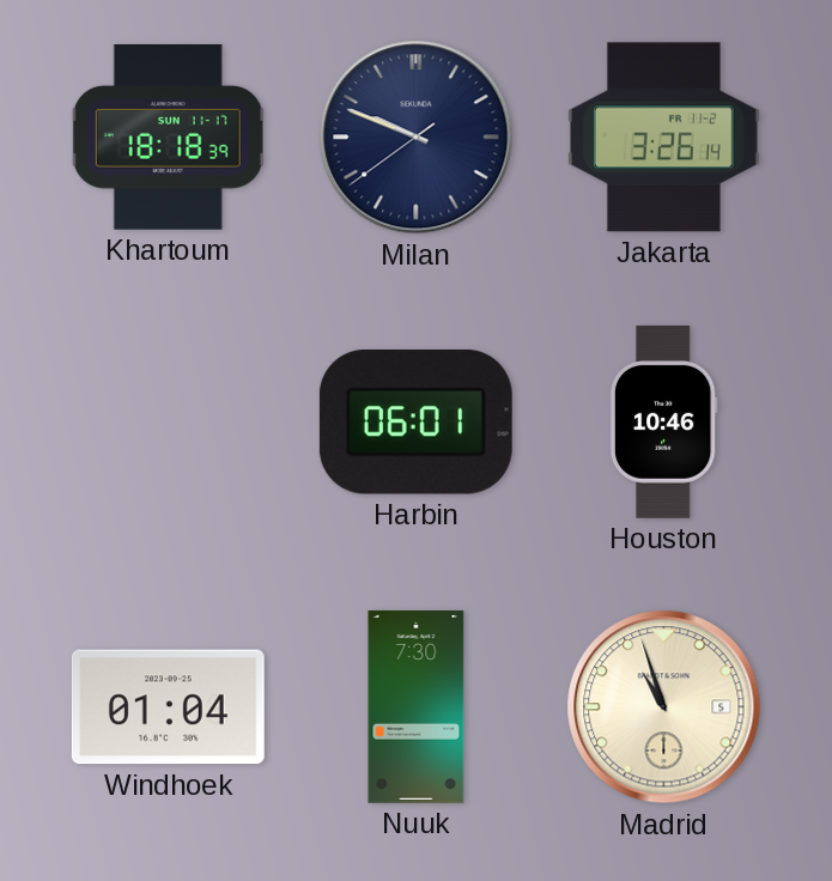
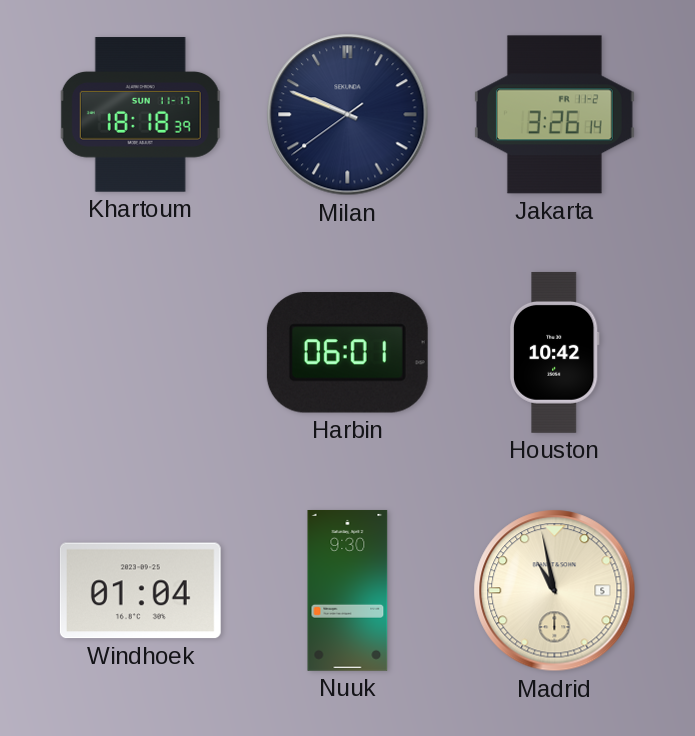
Houston: 10:46 -> 10:42
Nuuk: 7:30 -> 9:30
Madrid: 10:57 -> 10:58
